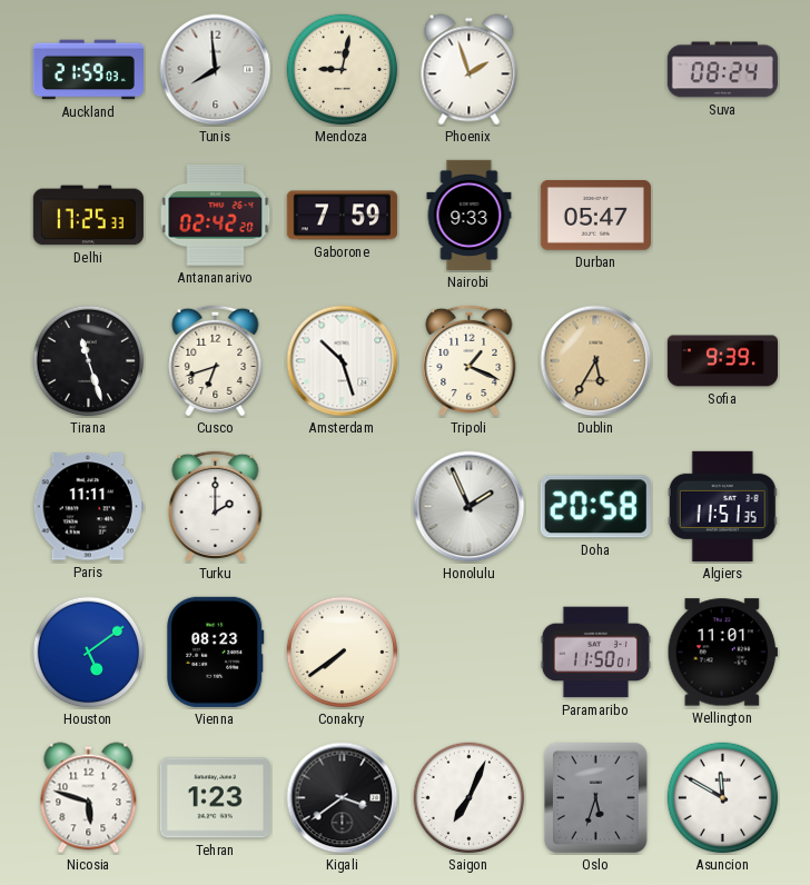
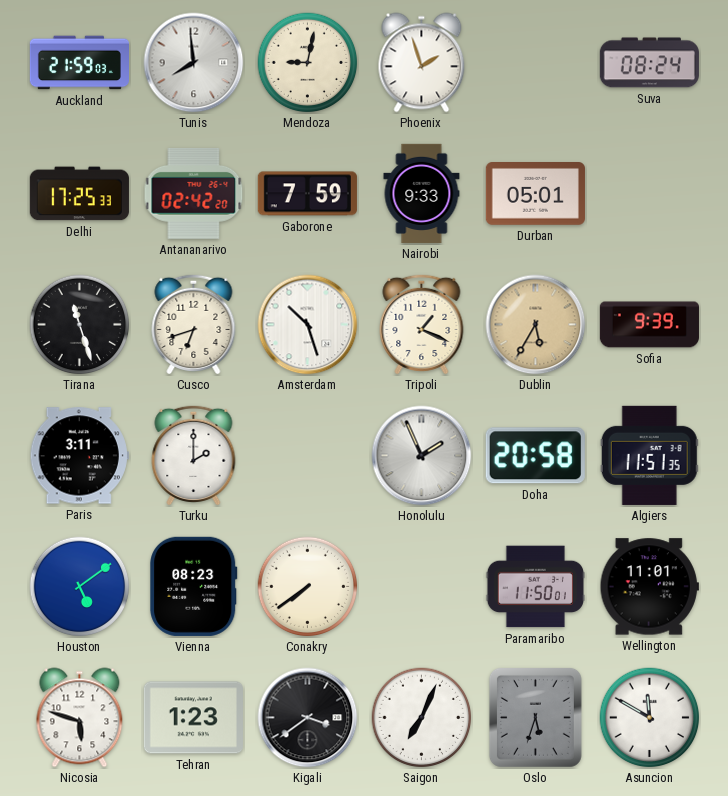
Durban: 05:47 -> 05:01
Paris: 11:11 -> 3:11
